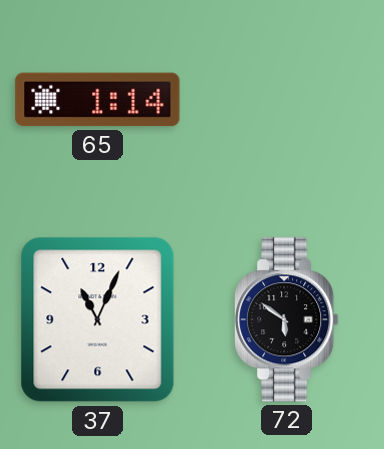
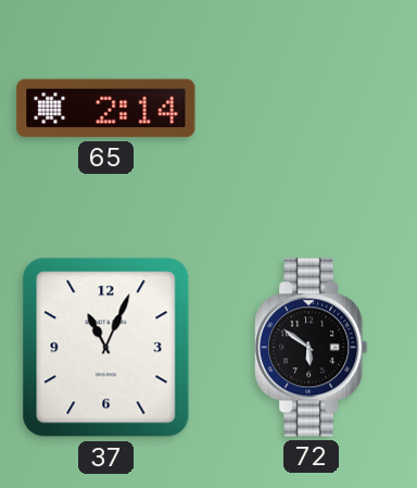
65: 1:14 -> 2:14
